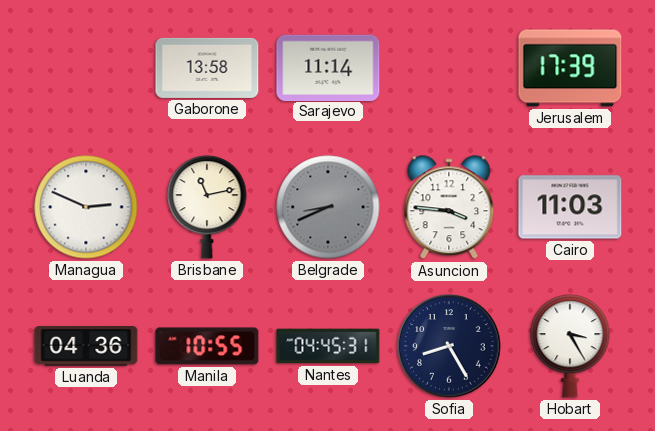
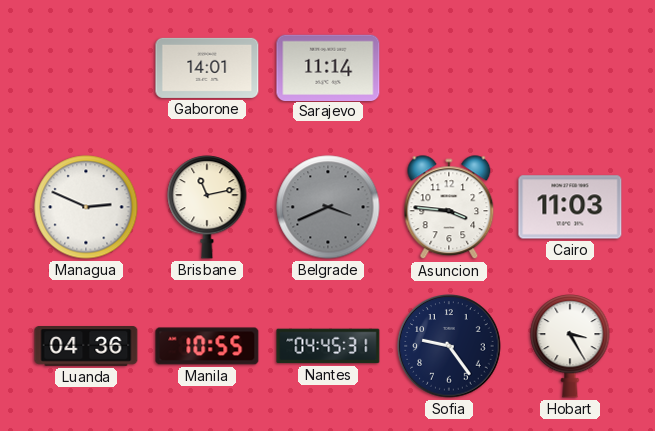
Gaborone: 13:58 -> 14:01
Jerusalem: 17:39 -> none
Belgrade: 8:41 -> 3:41
Sofia: 8:25 -> 9:24
